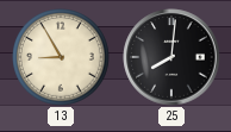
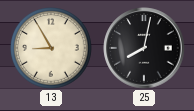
25: 8:01 -> 8:02
